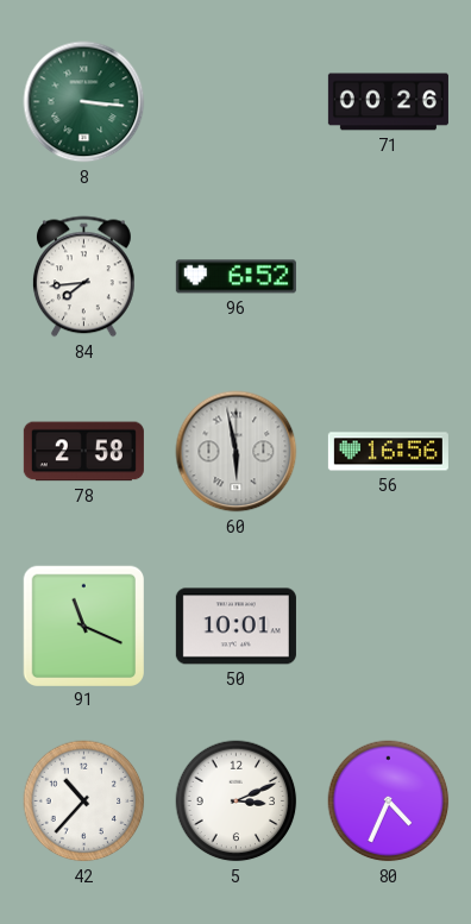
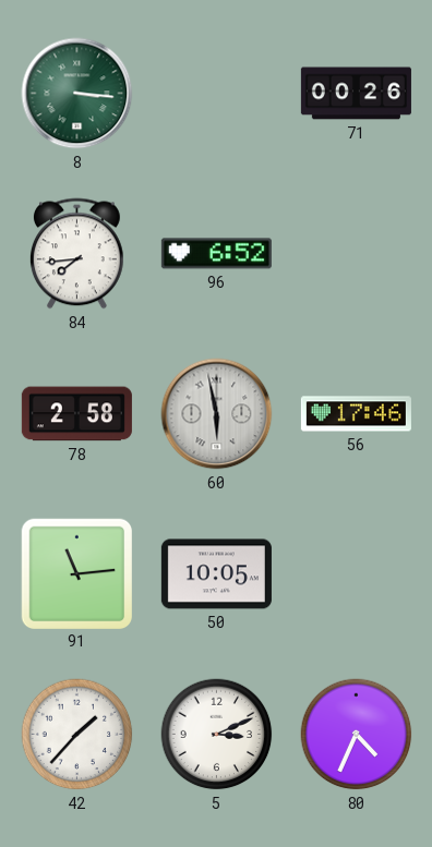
56: 16:56 -> 17:46
91: 11:19 -> 11:14
50: 10:01 -> 10:05
42: 10:37 -> 1:37
